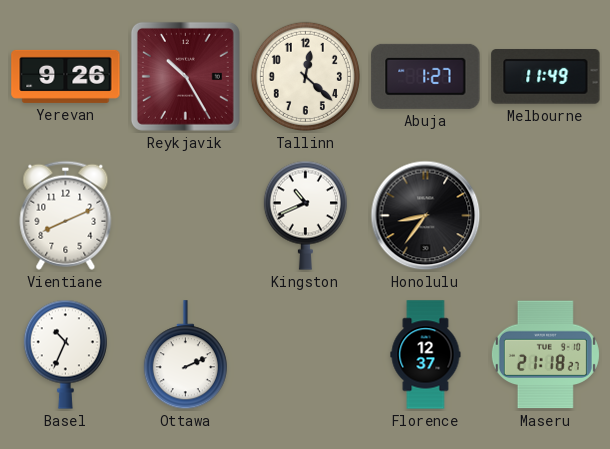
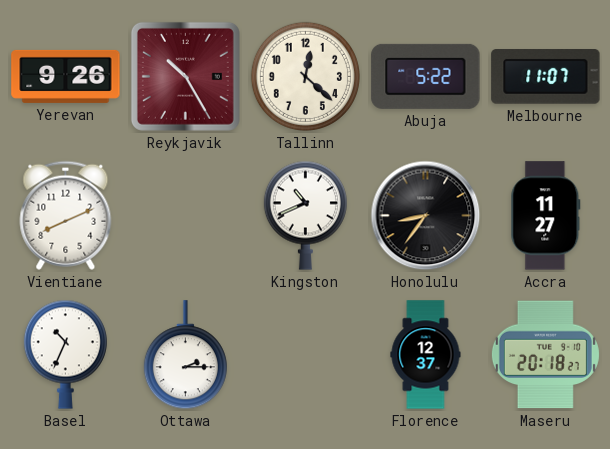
Abuja: 1:27 -> 5:22
Melbourne: 11:49 -> 11:07
Accra: none -> 11:27
Ottawa: 2:11 -> 2:15
Maseru: 21:18 -> 20:18
